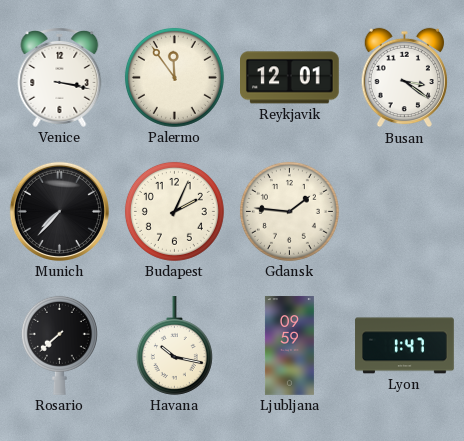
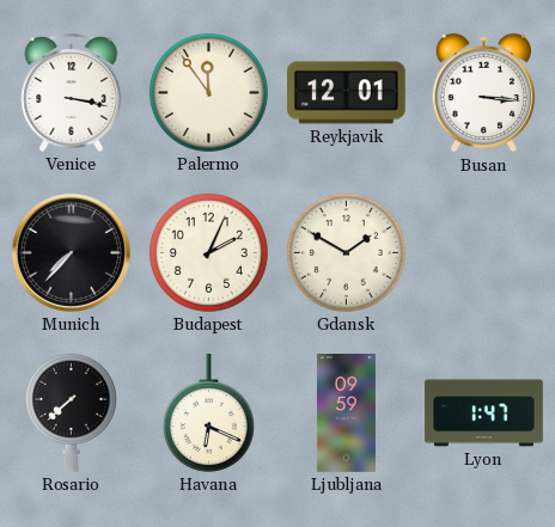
Busan: 3:21 -> 3:16
Gdansk: 1:46 -> 1:50
Havana: 10:17 -> 6:19
